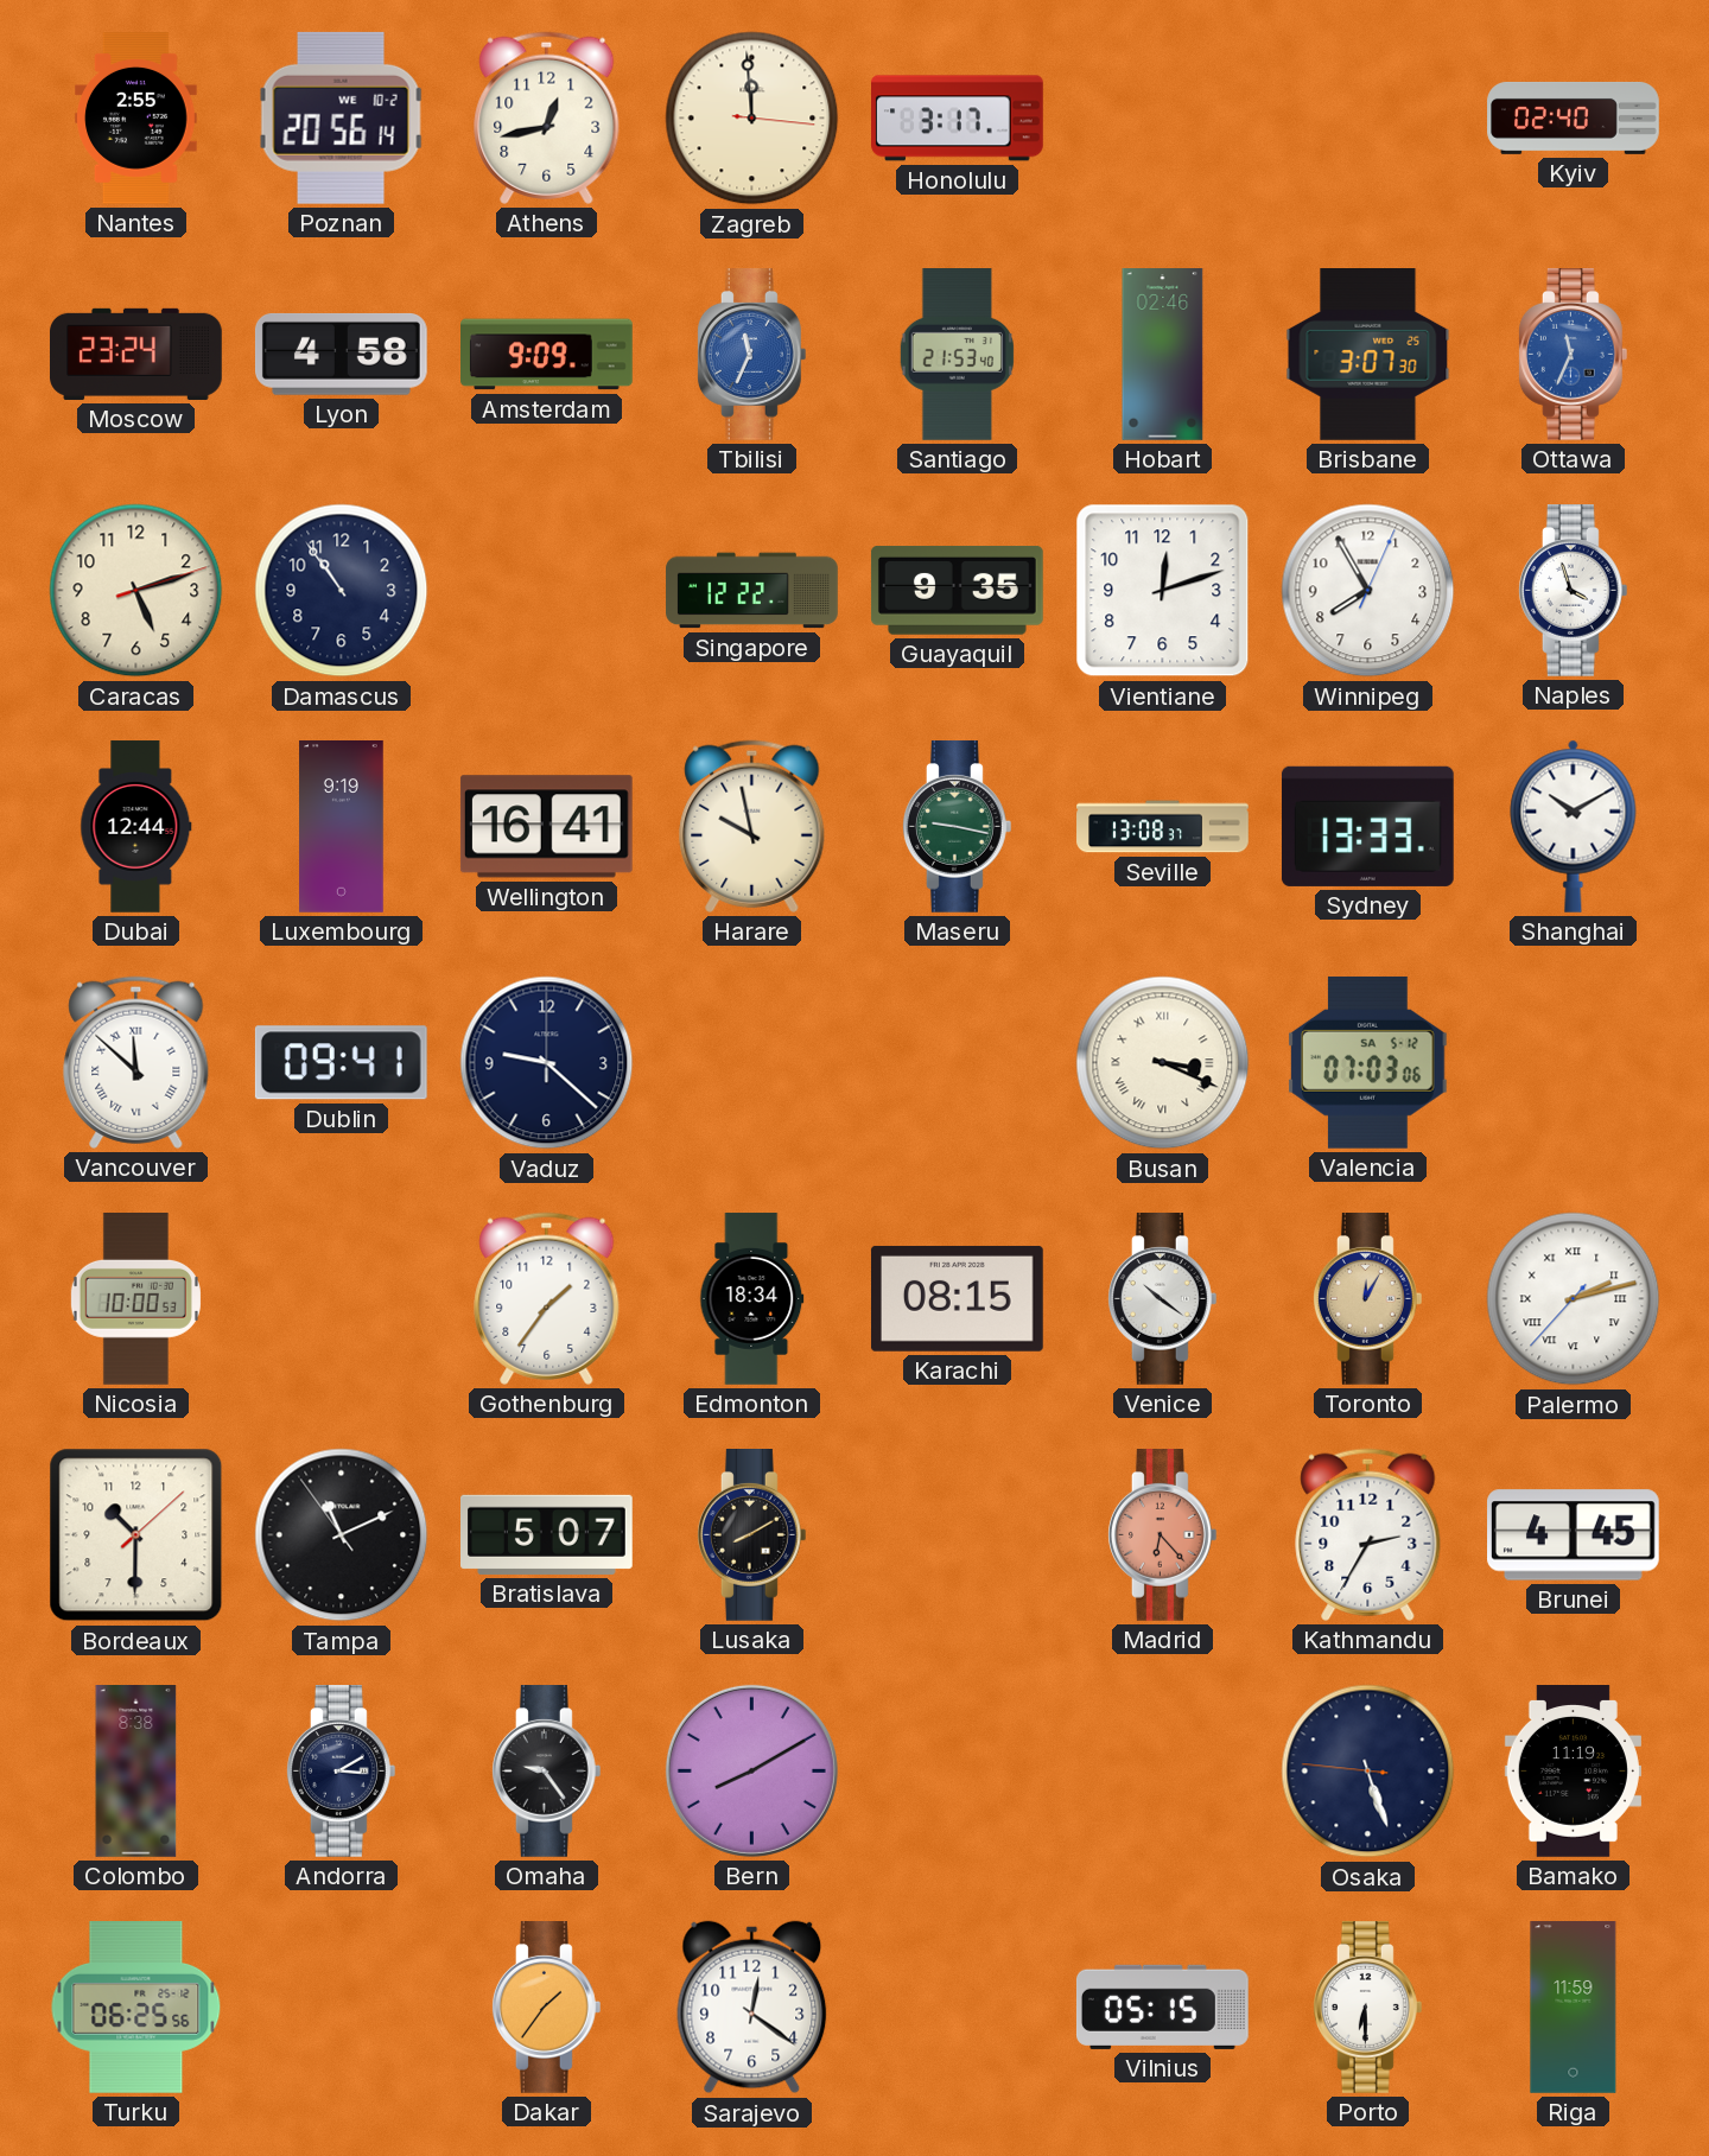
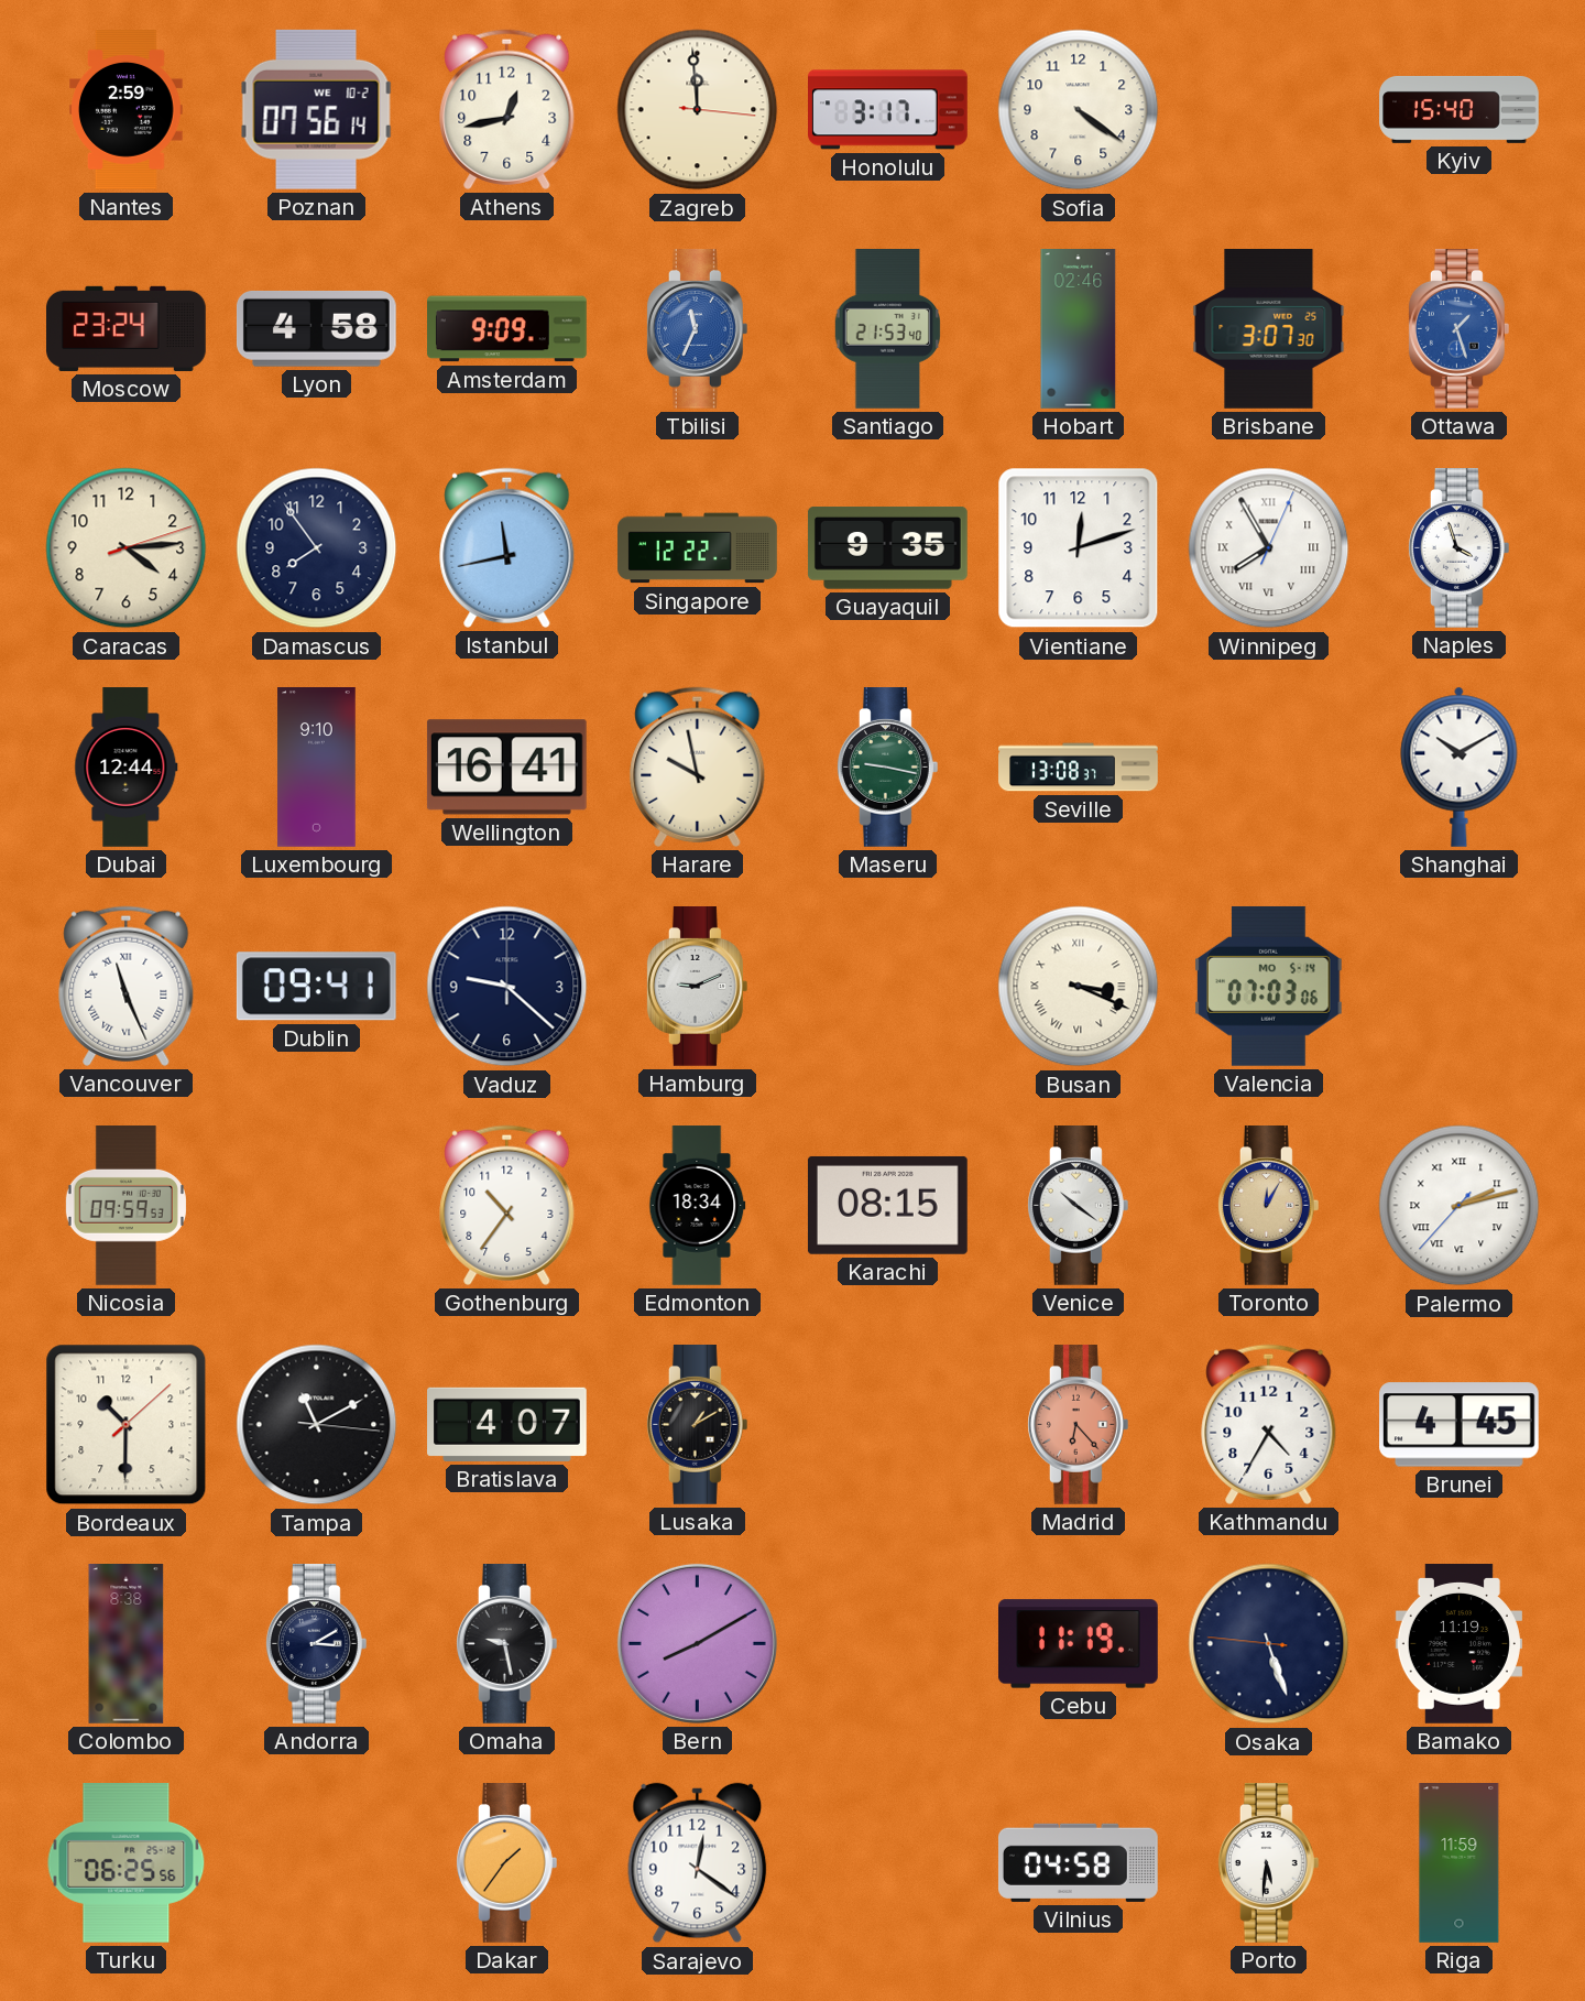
Nantes: 2:55 -> 2:59
Poznan: 20:56 -> 07:56
Sofia: none -> 4:21
Kyiv: 02:40 -> 15:40
Ottawa: 11:34 -> 1:27
Caracas: 5:12 -> 4:14
Damascus: 10:54 -> 7:54
Istanbul: none -> 11:43
Winnipeg numerals: Arabic -> Roman
Luxembourg: 9:19 -> 9:10
Sydney: 13:33 -> none
Vancouver: 11:52 -> 11:26
Hamburg: none -> 9:11
Valencia date: SA 5-12 -> MO 5-14
Nicosia: 10:00 -> 09:59
Gothenburg: 1:36 -> 10:36
Tampa: 11:10:54 -> 11:10:16
Bratislava: 5:07 -> 4:07
Lusaka: 8:10 -> 1:10
Kathmandu: 2:35 -> 4:35
Omaha: 9:24 -> 9:28
Cebu: none -> 11:19
Vilnius: 05:15 -> 04:58
Porto: 6:30 -> 5:31
